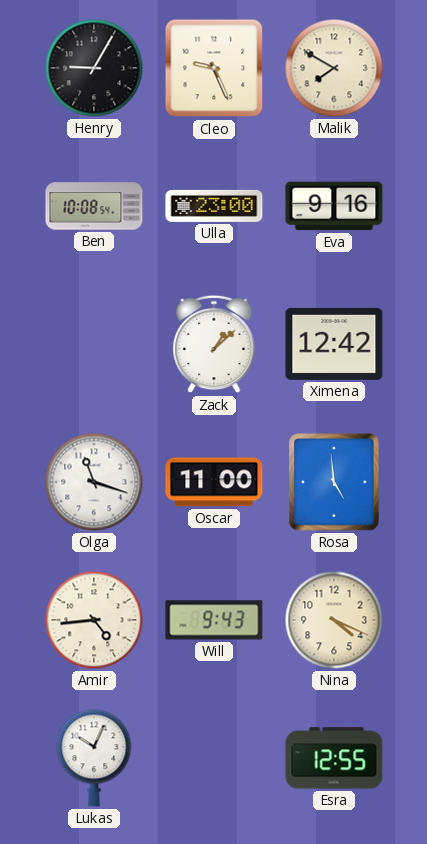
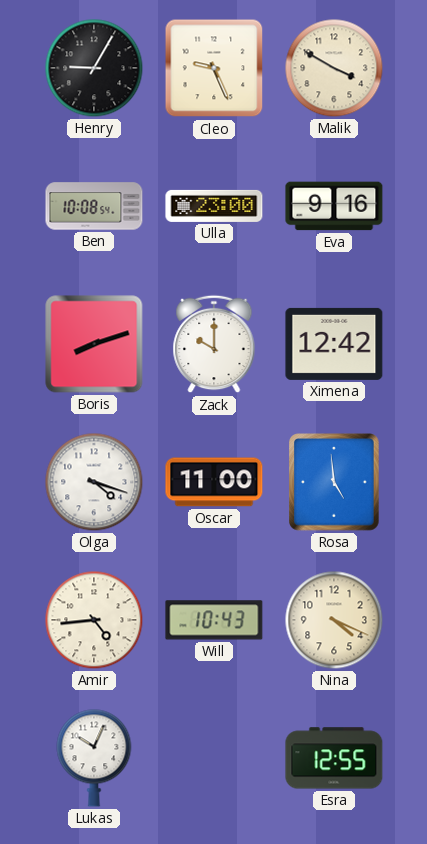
Malik: 7:50 -> 3:50
Boris: none -> 8:12
Zack: 1:08 -> 10:00
Olga: 11:18 -> 4:18
Will: 9:43 -> 10:43
